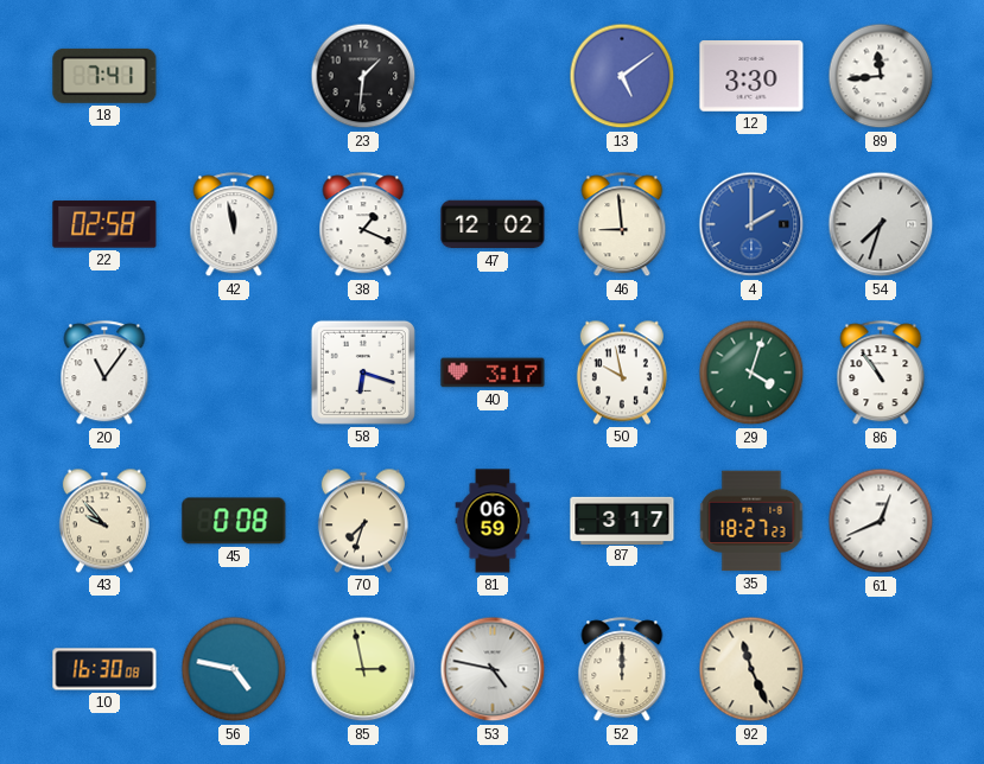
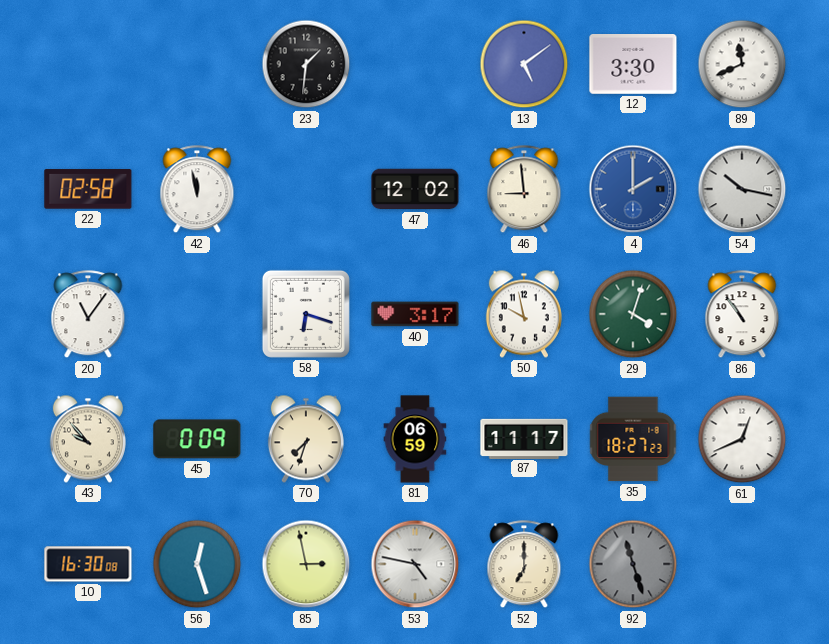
18: 7:41 -> none
89: 11:44 -> 11:41
38: 1:19 -> none
54: 7:33 -> 10:17
45: 0:08 -> 0:09
87: 3:17 -> 11:17
56: 4:47 -> 12:27
52: 12:00 -> 7:00
92: 11:26 -> 11:27
92 dial: cream -> grey
